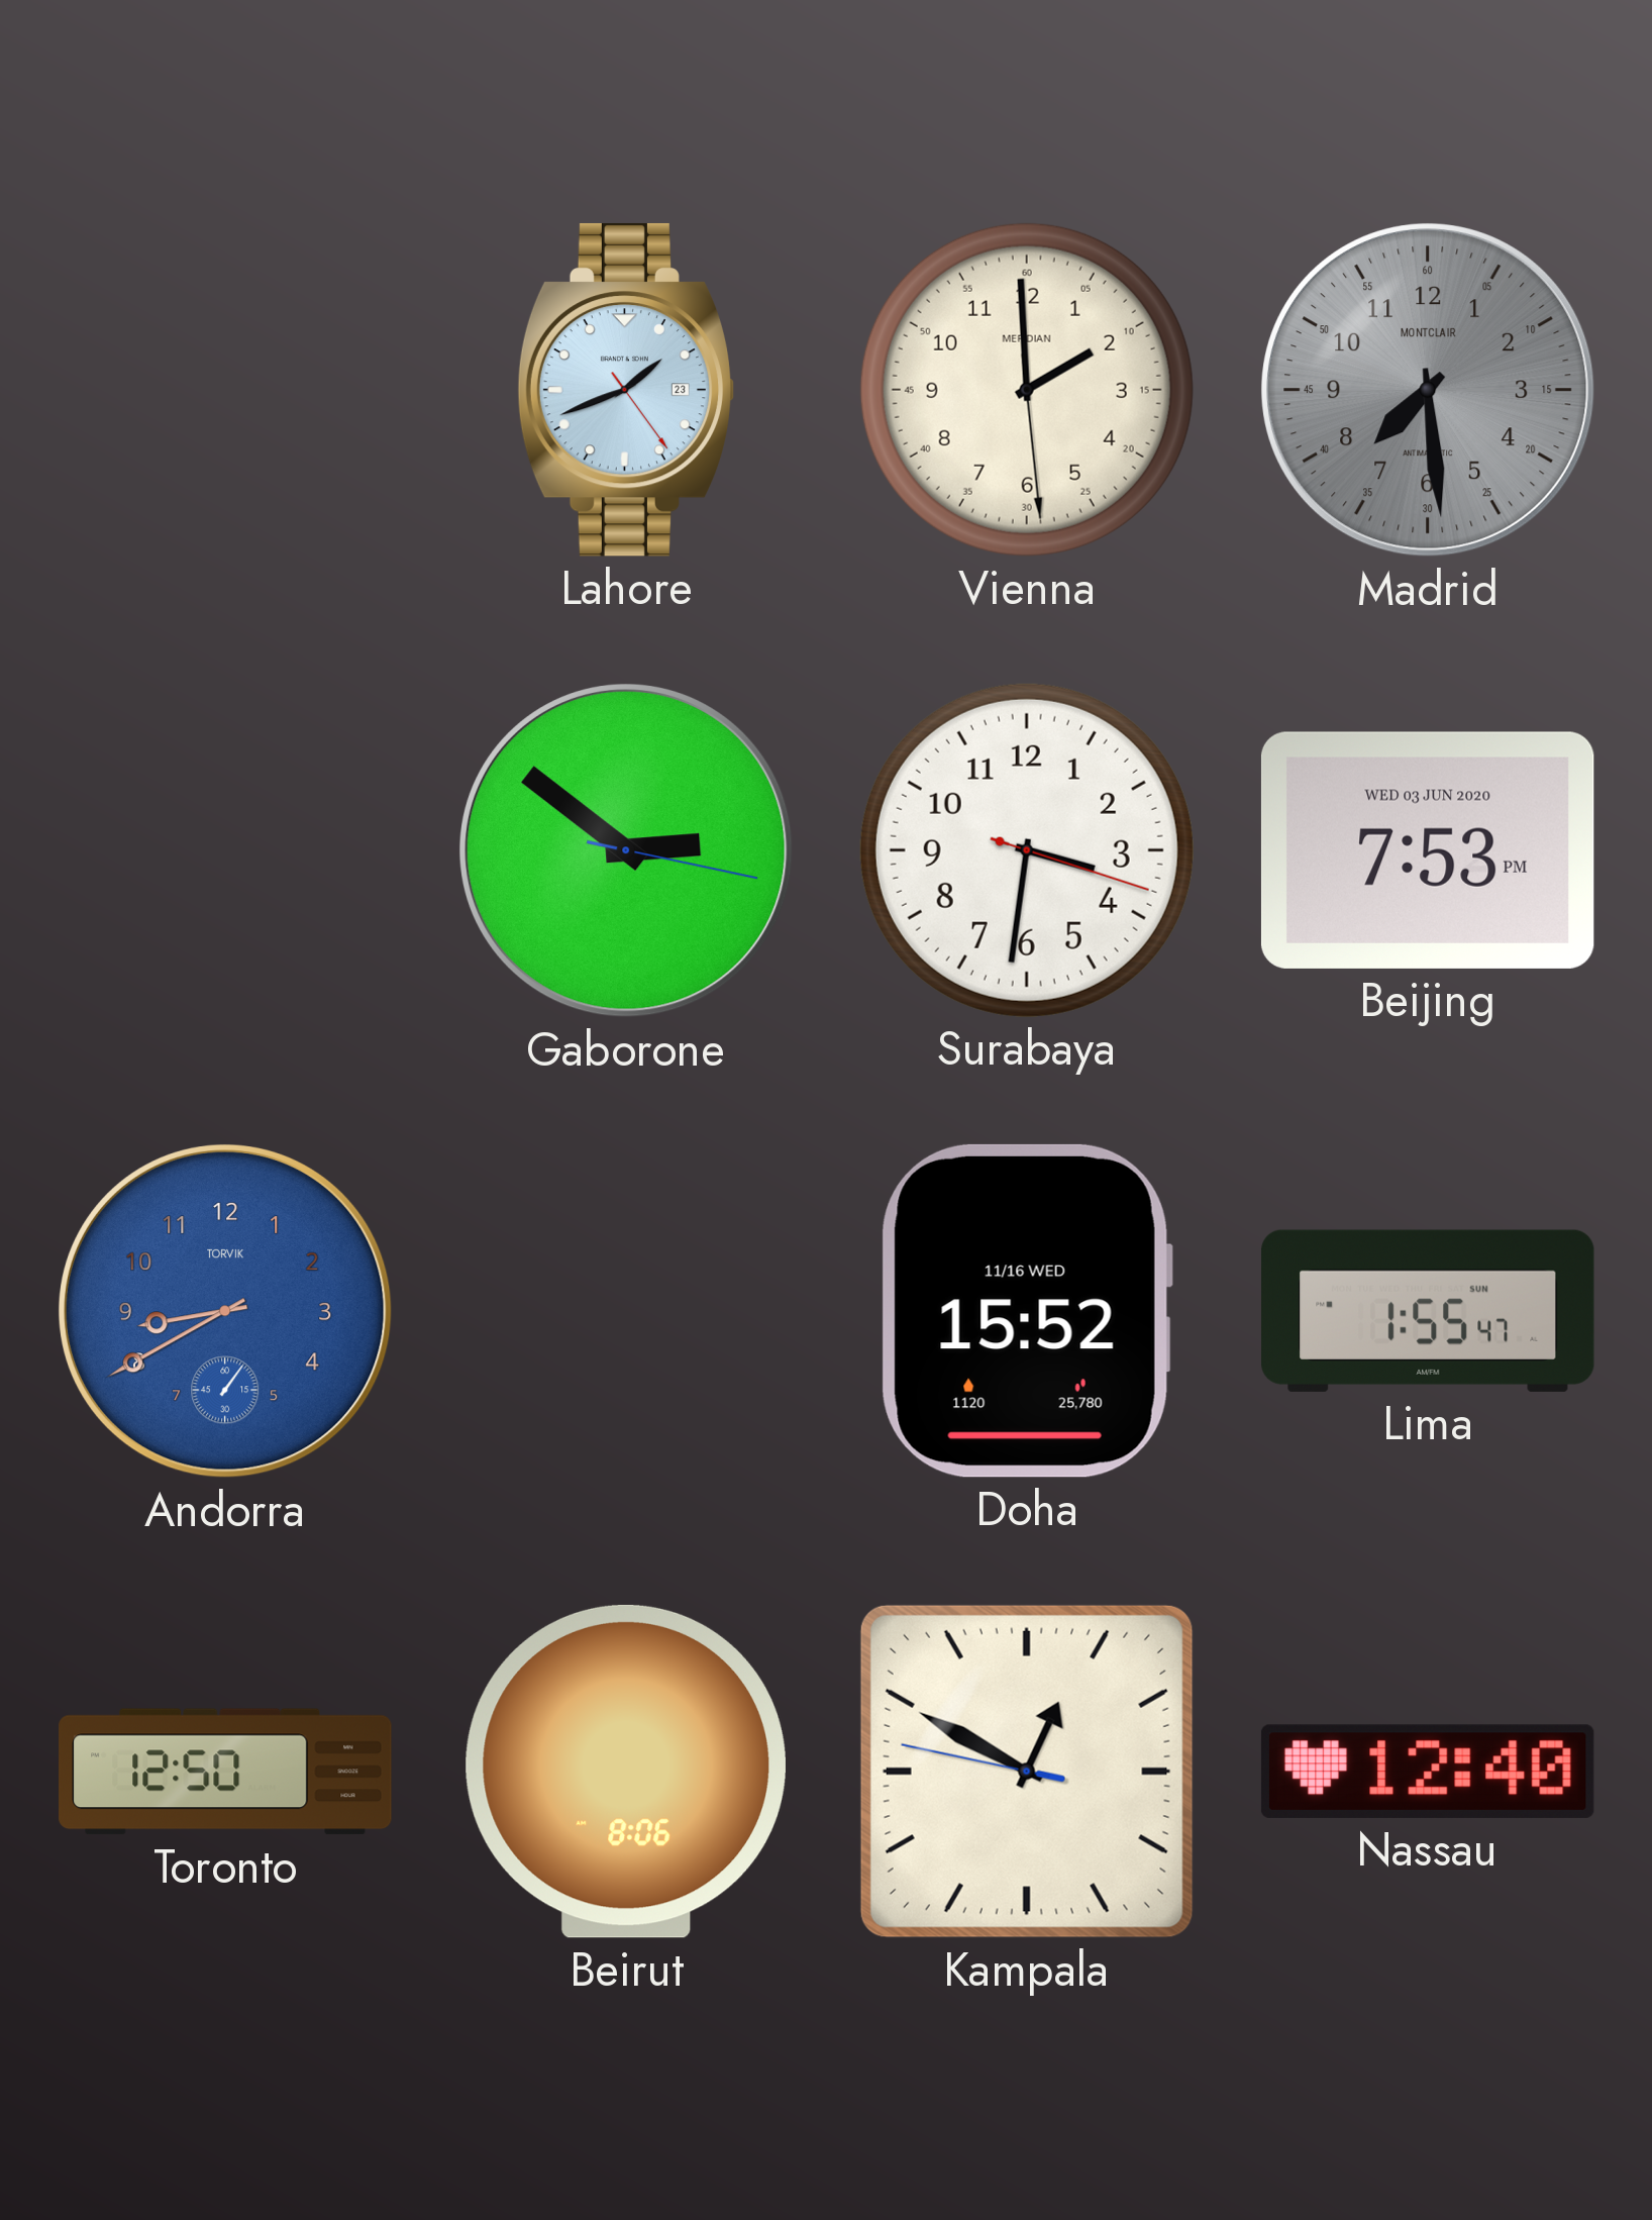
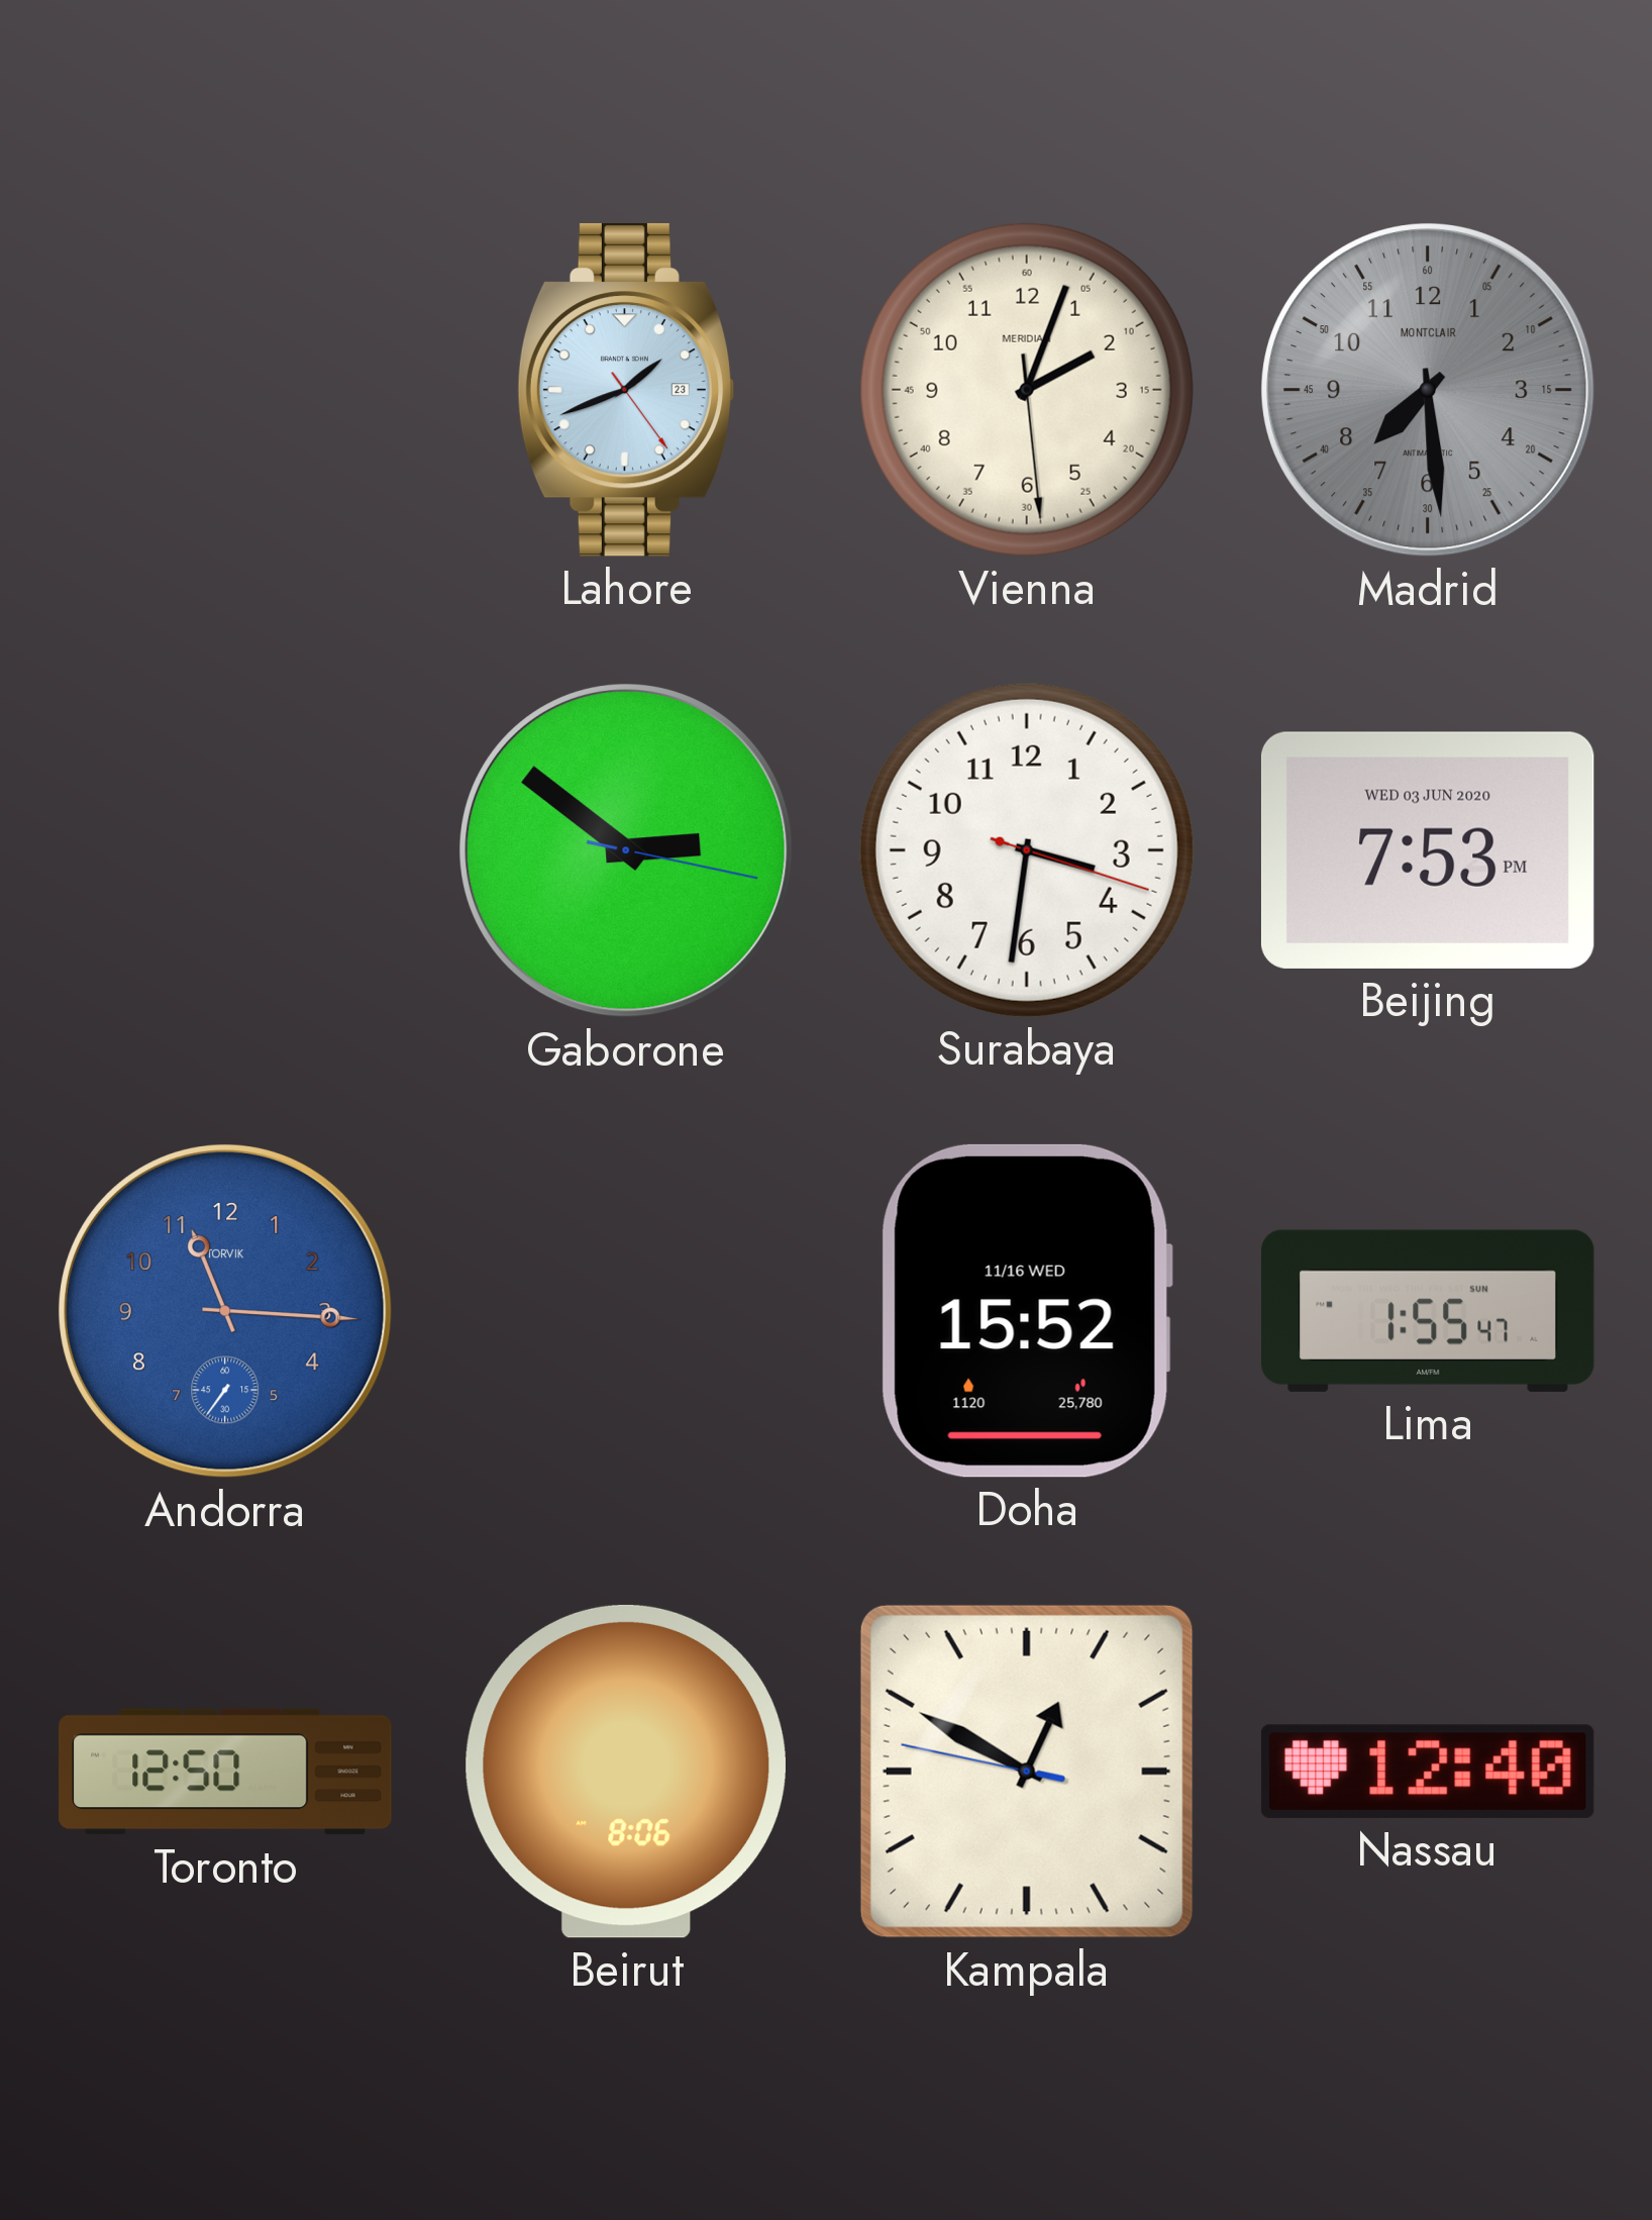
Vienna: 1:59 -> 2:03
Andorra: 8:40 -> 11:15
